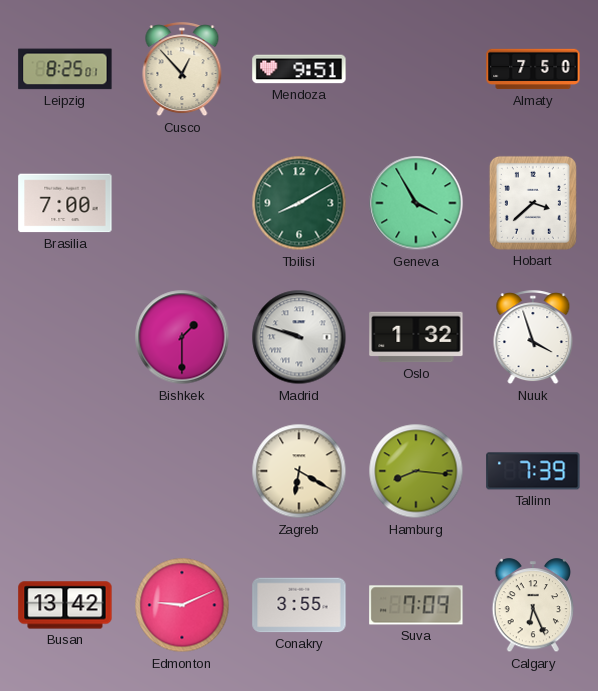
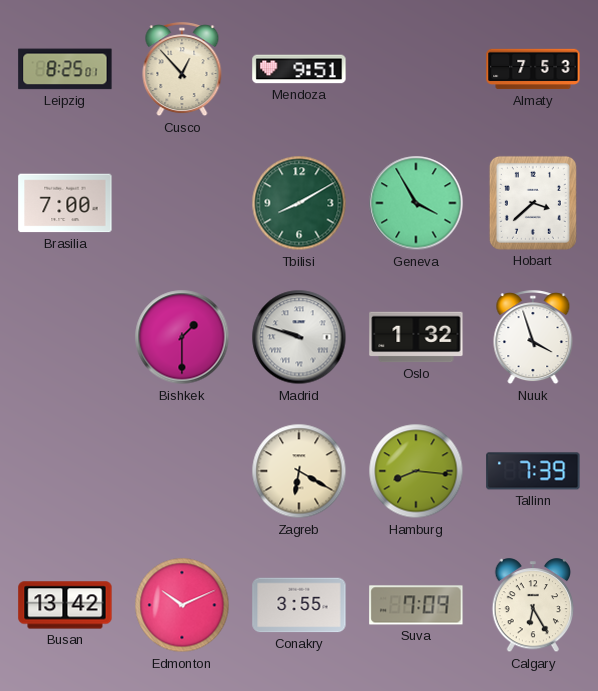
Almaty: 7:50 -> 7:53
Edmonton: 9:11 -> 10:11
Calgary: 6:26 -> 6:25
